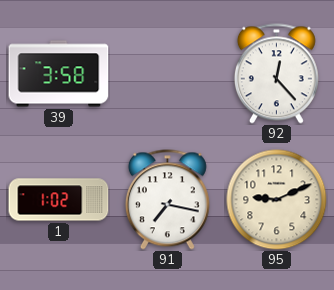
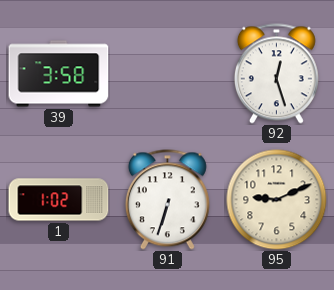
92: 12:23 -> 12:27
91: 7:17 -> 6:33
